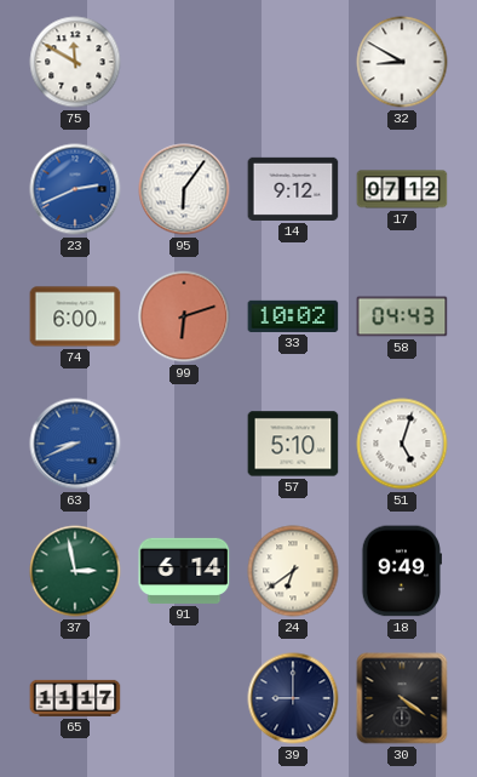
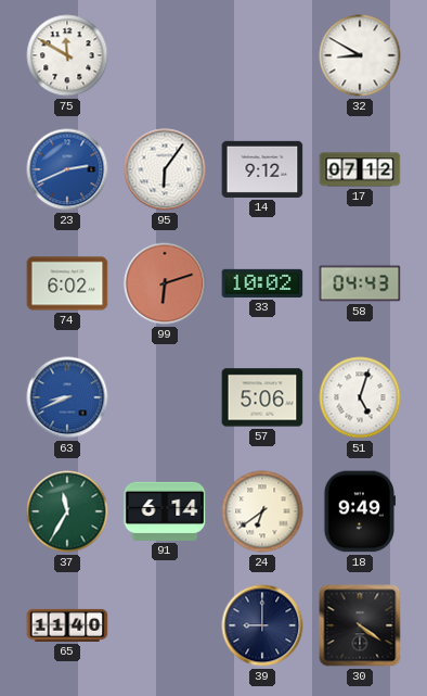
74: 6:00 -> 6:02
57: 5:10 -> 5:06
37: 2:58 -> 11:35
65: 11:17 -> 11:40
